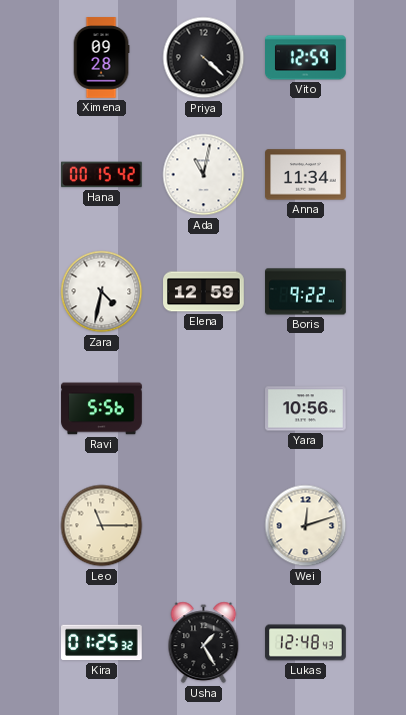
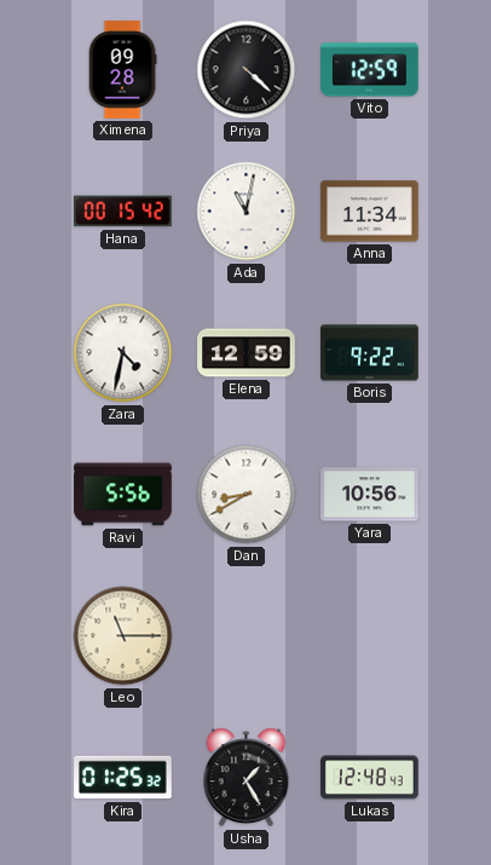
Dan: none -> 8:40
Wei: 12:12 -> none
